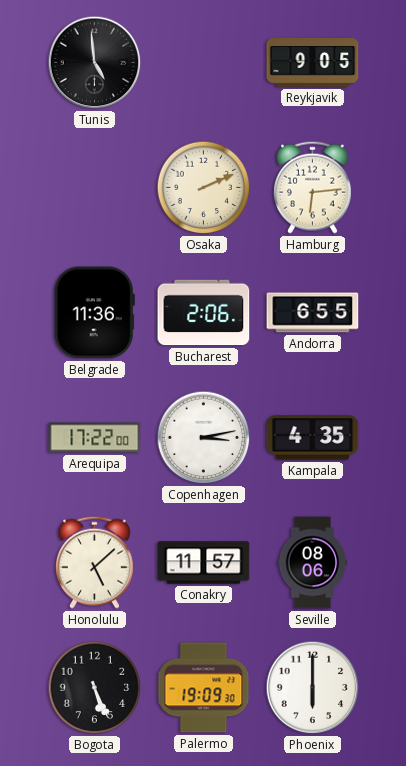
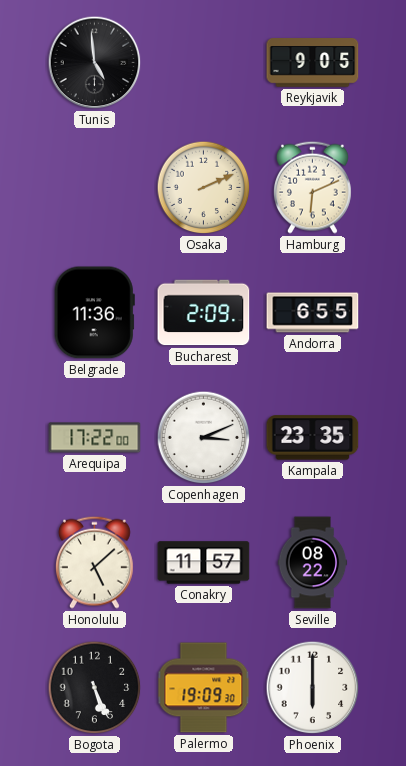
Hamburg: 6:14 -> 6:11
Bucharest: 2:06 -> 2:09
Copenhagen: 3:13 -> 3:11
Kampala: 4:35 -> 23:35
Seville: 08:06 -> 08:22
